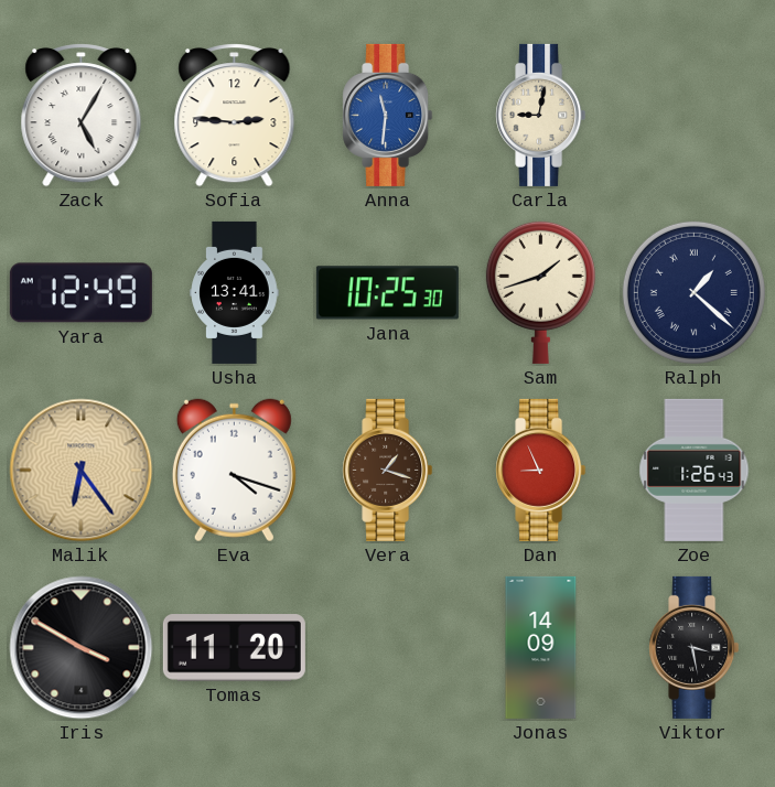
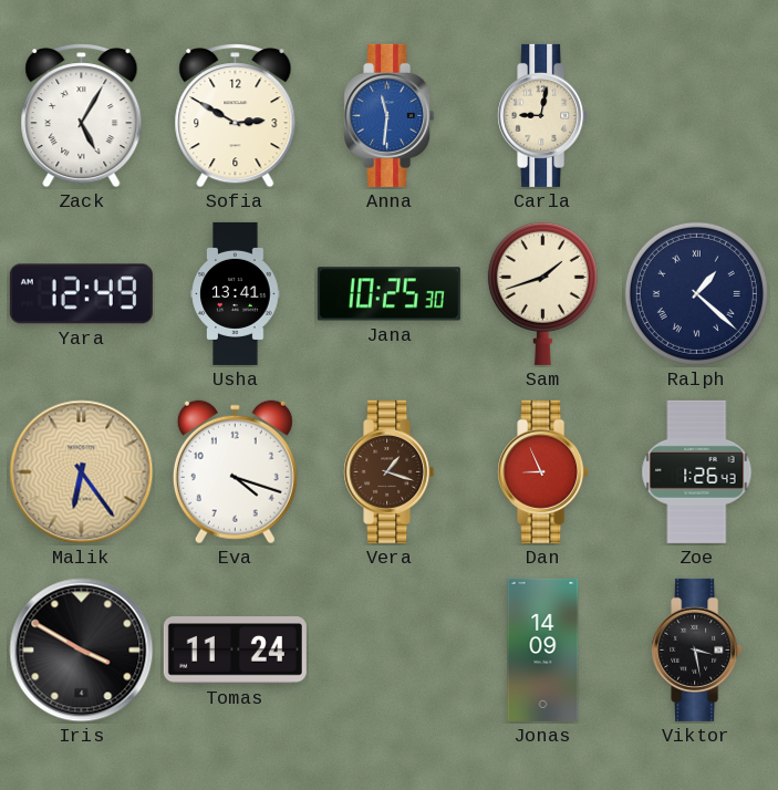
Sofia: 2:46 -> 2:50
Tomas: 11:20 -> 11:24
